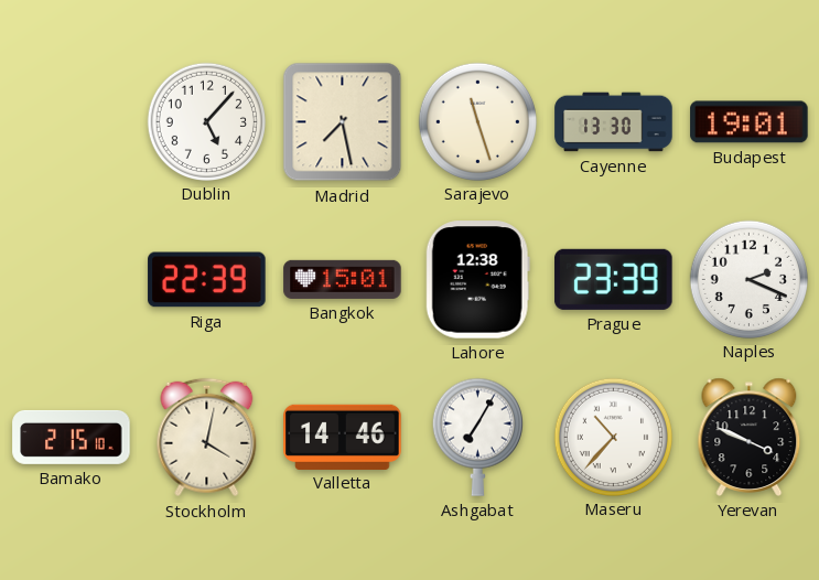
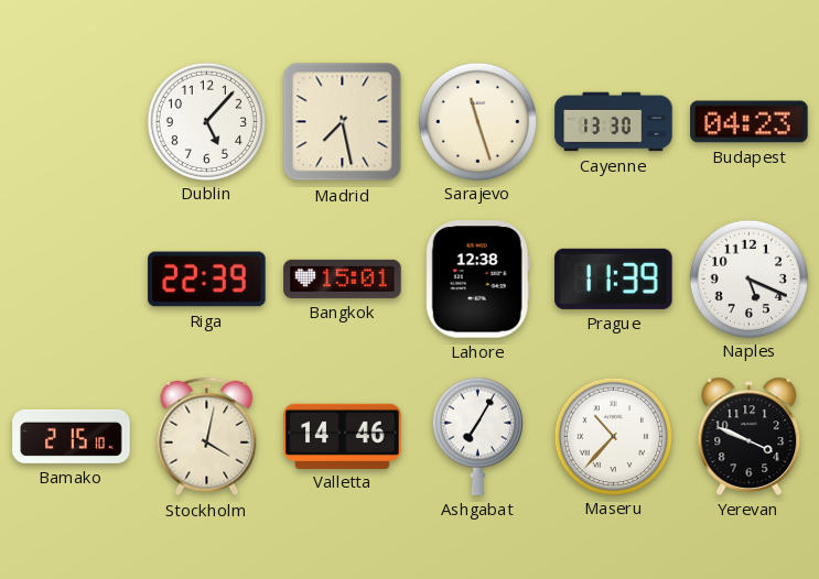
Budapest: 19:01 -> 04:23
Prague: 23:39 -> 11:39
Naples: 2:19 -> 5:19
